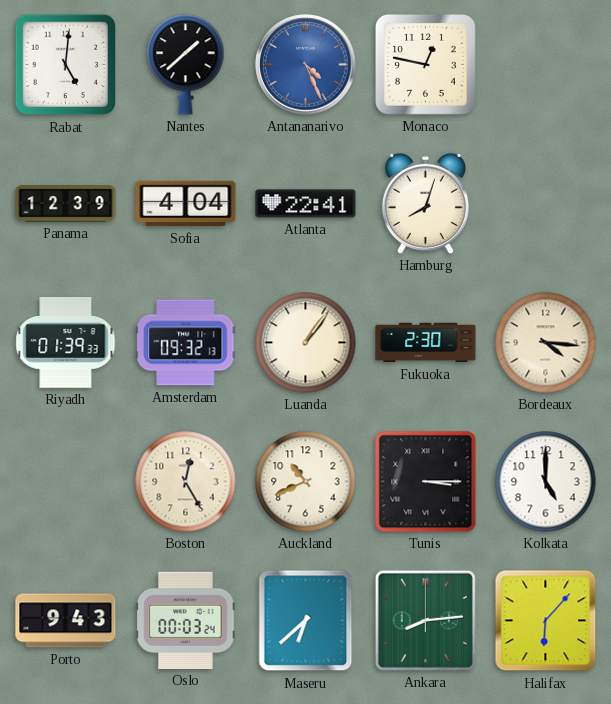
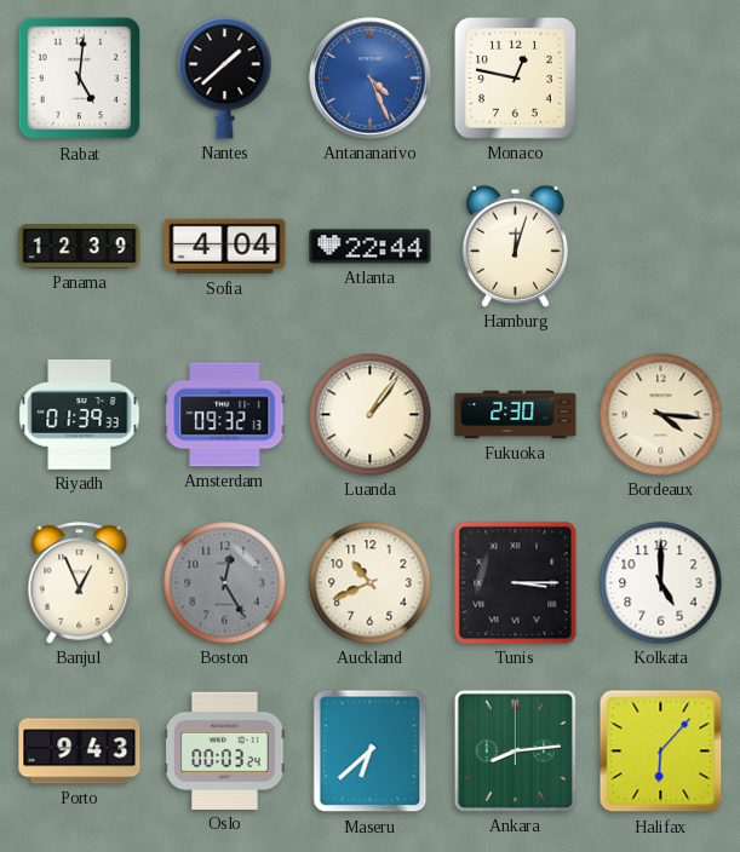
Atlanta: 22:41 -> 22:44
Hamburg: 8:03 -> 12:03
Banjul: none -> 12:56
Boston dial: cream -> grey
